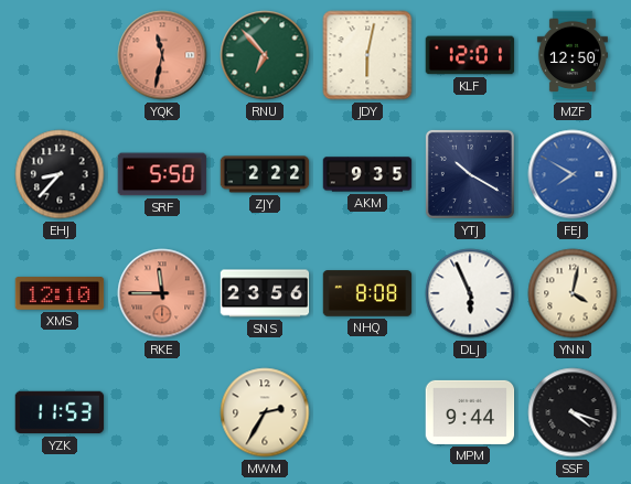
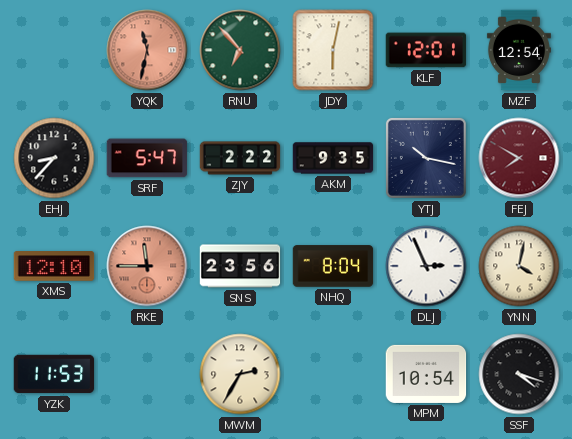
MZF: 12:50 -> 12:54
SRF: 5:50 -> 5:47
YTJ: 10:20 -> 10:17
FEJ dial: blue -> burgundy
NHQ: 8:08 -> 8:04
DLJ: 5:56 -> 2:56
MPM: 9:44 -> 10:54
